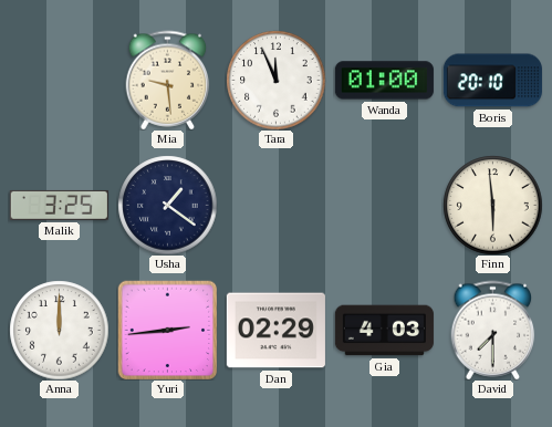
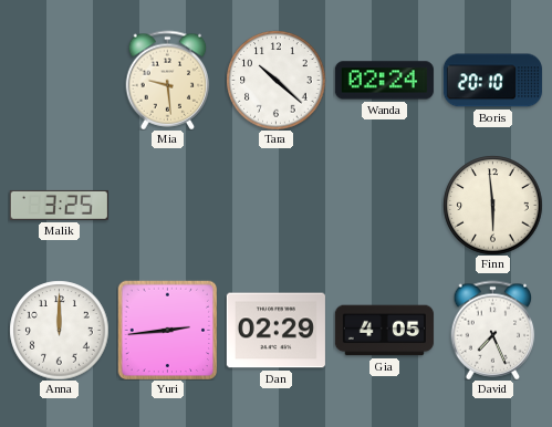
Tara: 11:56 -> 10:22
Wanda: 01:00 -> 02:24
Usha: 1:21 -> none
Gia: 4:03 -> 4:05
David: 7:30 -> 7:26
